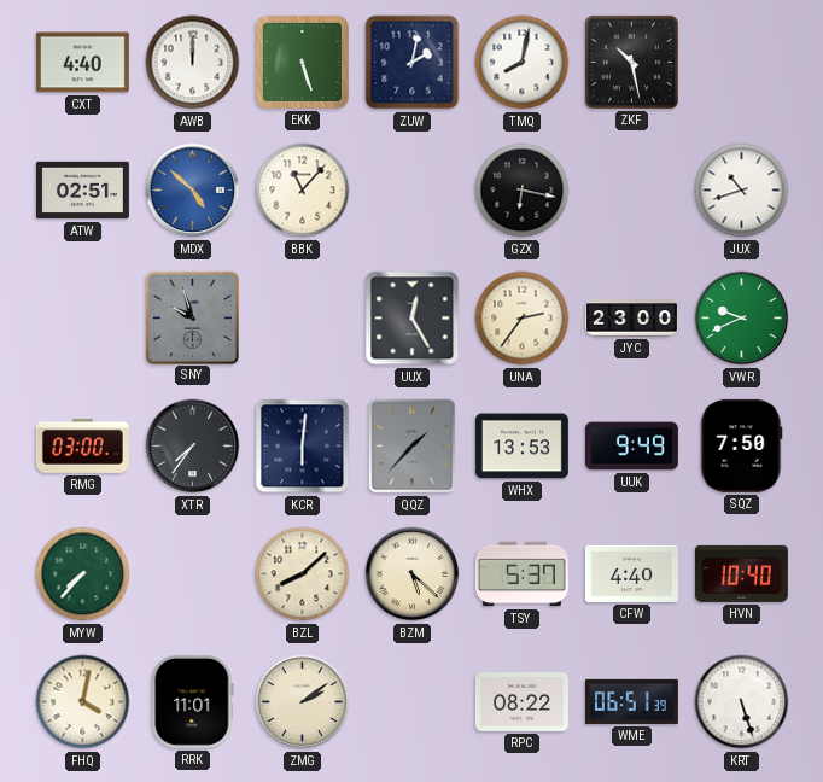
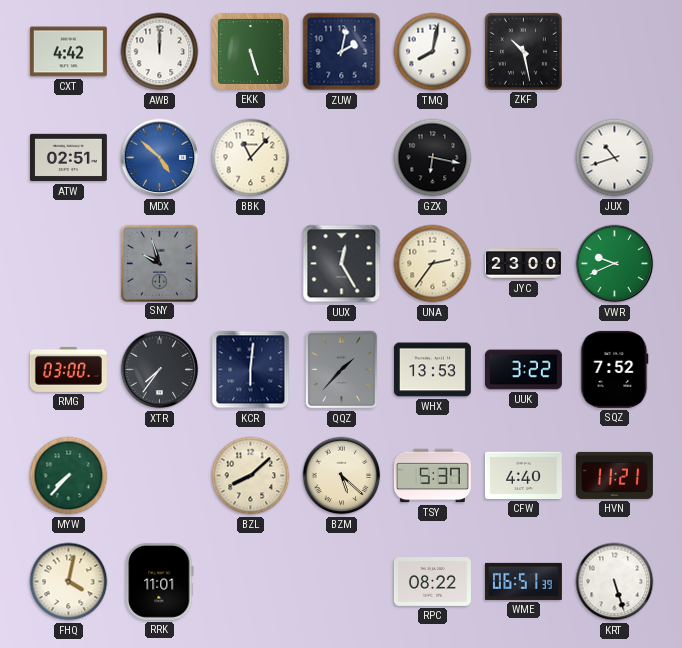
CXT: 4:40 -> 4:42
UUK: 9:49 -> 3:22
SQZ: 7:50 -> 7:52
HVN: 10:40 -> 11:21
ZMG: 2:09 -> none
